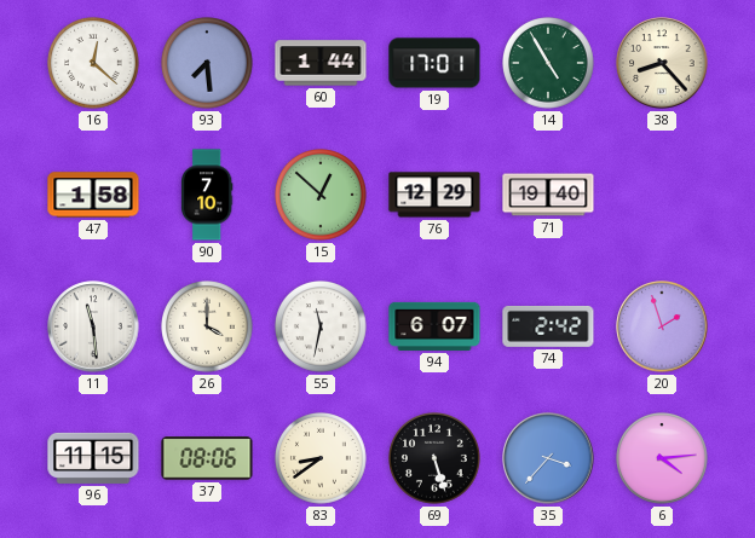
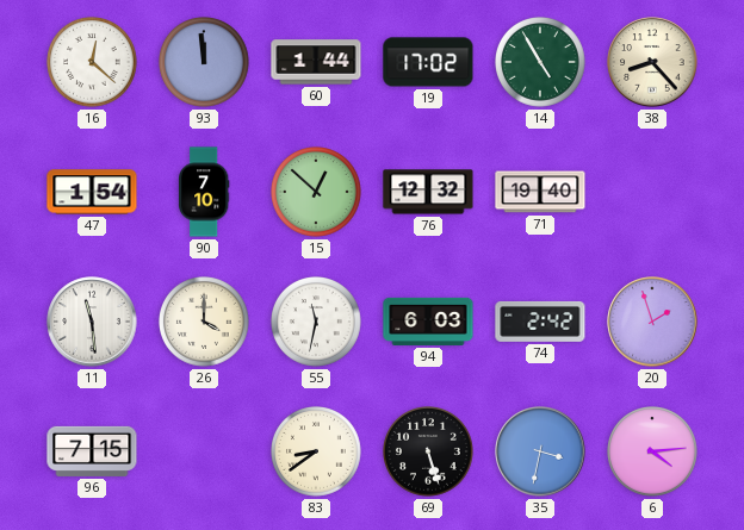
93: 7:29 -> 11:59
19: 17:01 -> 17:02
47: 1:58 -> 1:54
76: 12:29 -> 12:32
94: 6:07 -> 6:03
96: 11:15 -> 7:15
37: 08:06 -> none
35: 3:37 -> 3:32
